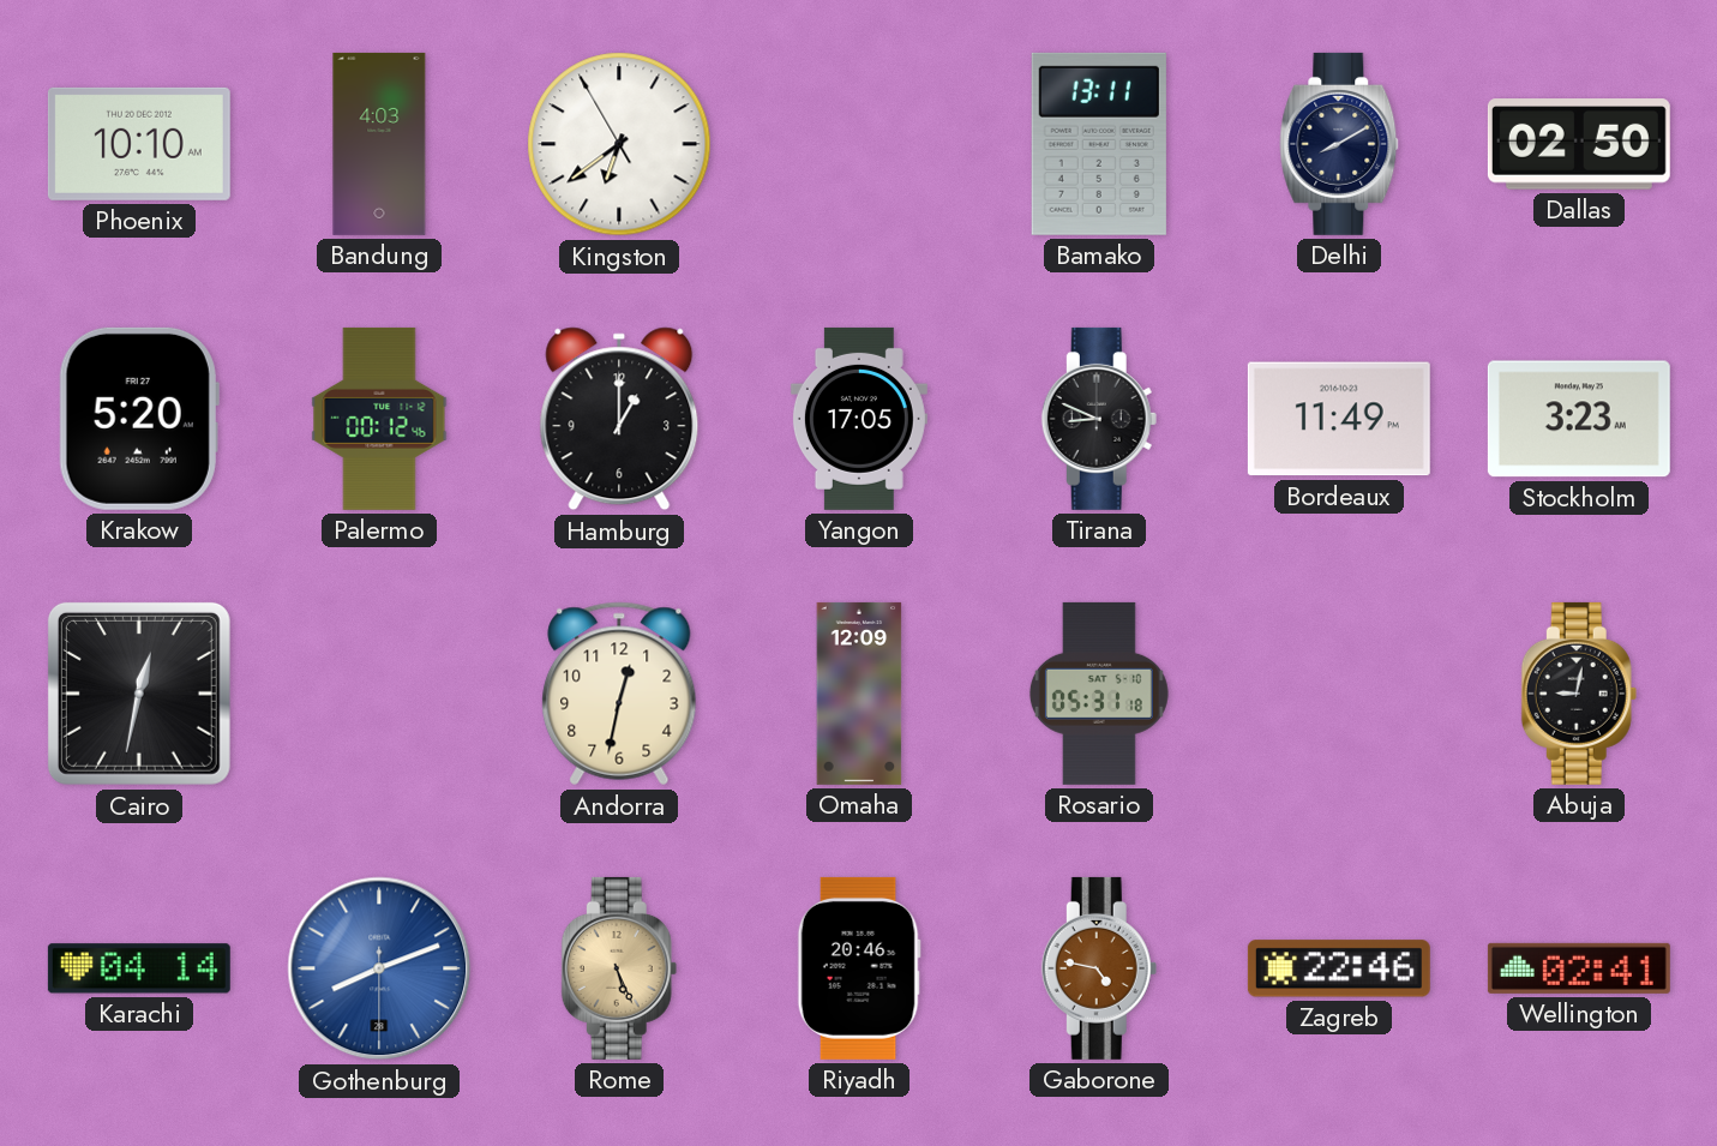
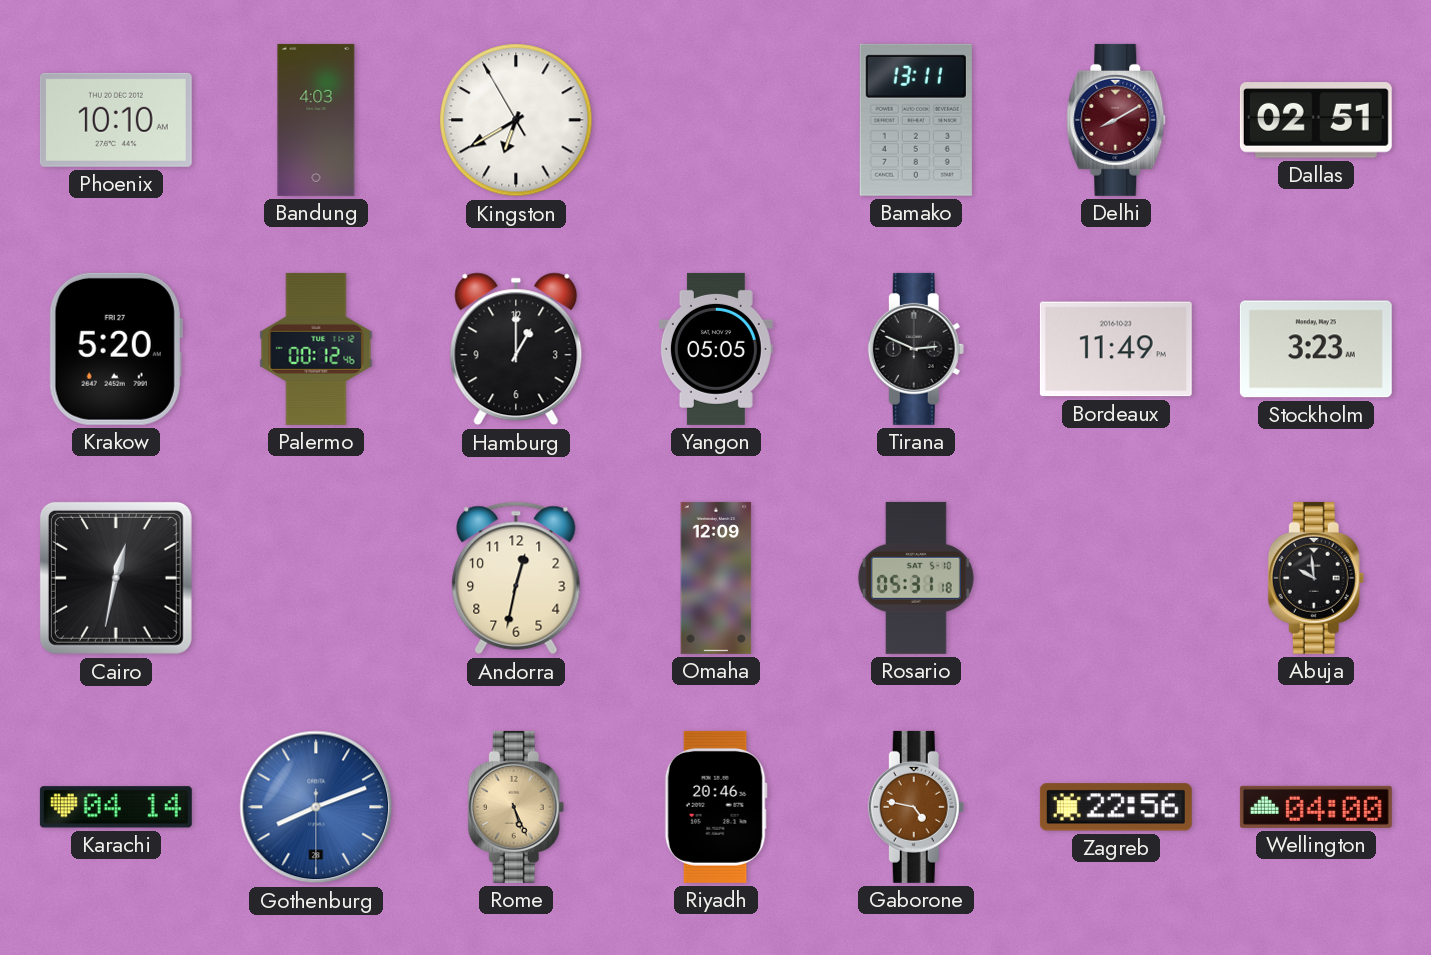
Kingston: 6:38 -> 6:39
Delhi dial: navy -> burgundy
Dallas: 02:50 -> 02:51
Yangon: 17:05 -> 05:05
Tirana: 8:49 -> 2:49
Abuja: 9:02 -> 9:59
Zagreb: 22:46 -> 22:56
Wellington: 02:41 -> 04:00
